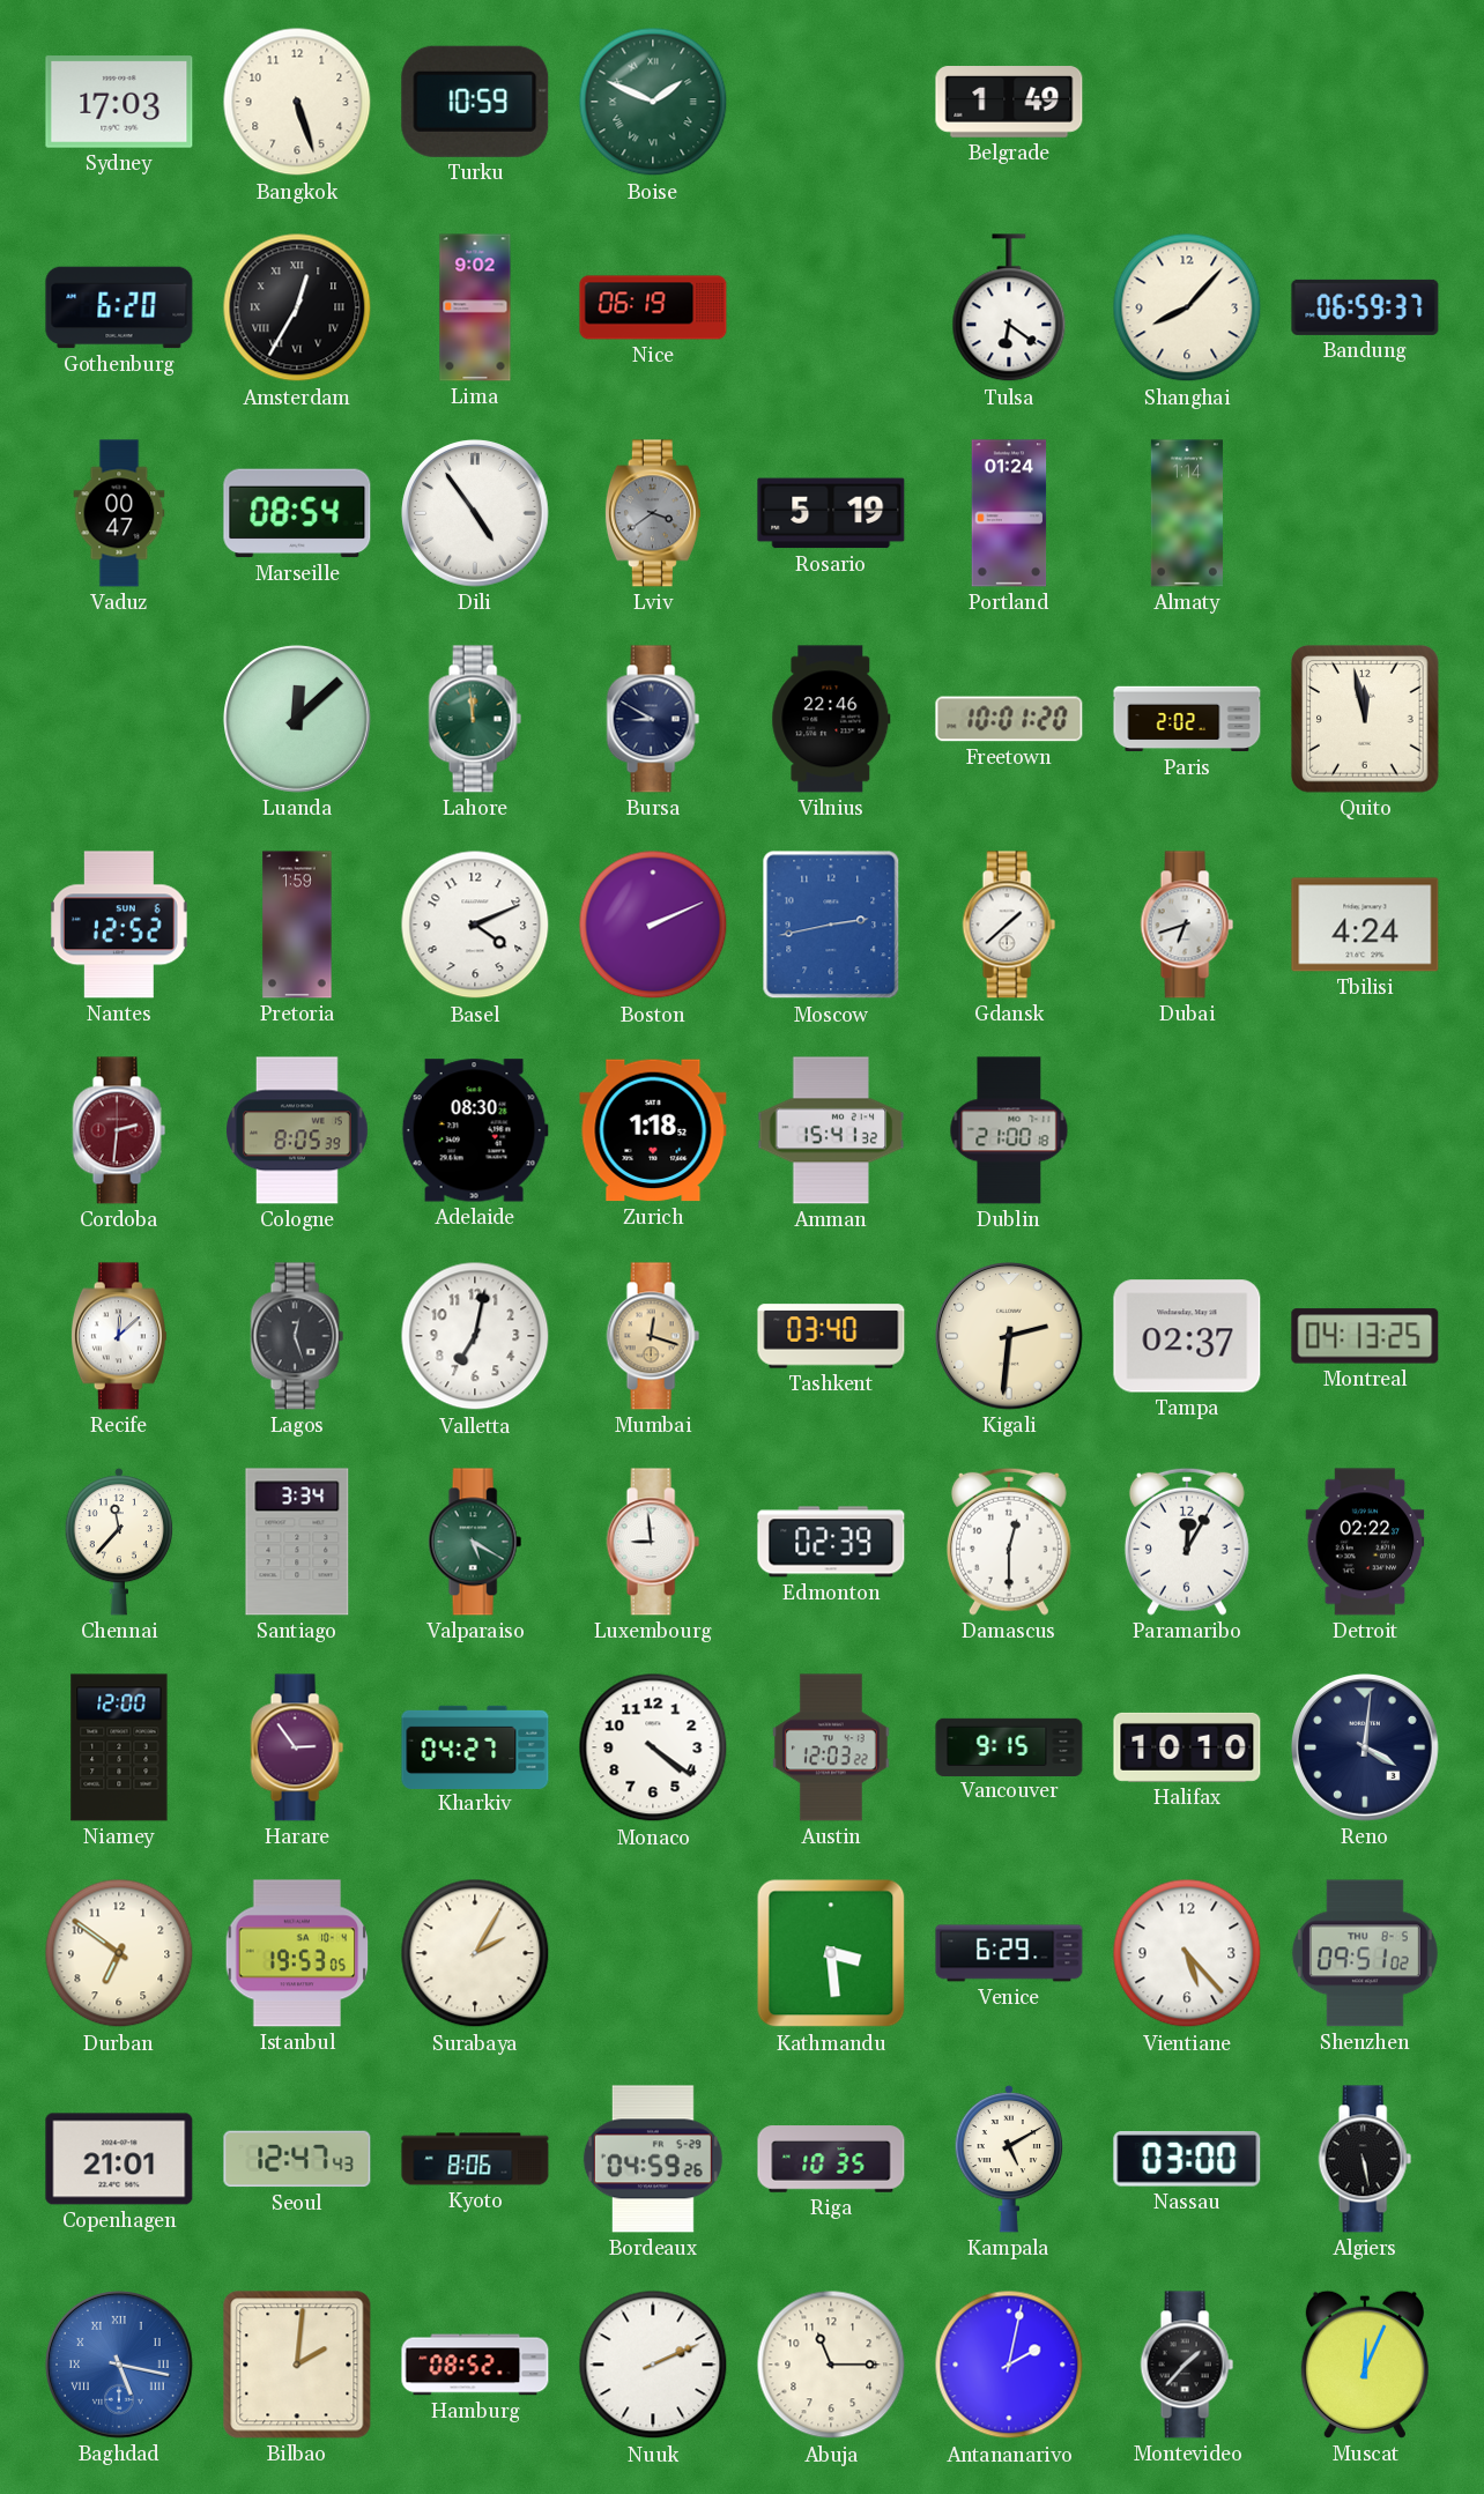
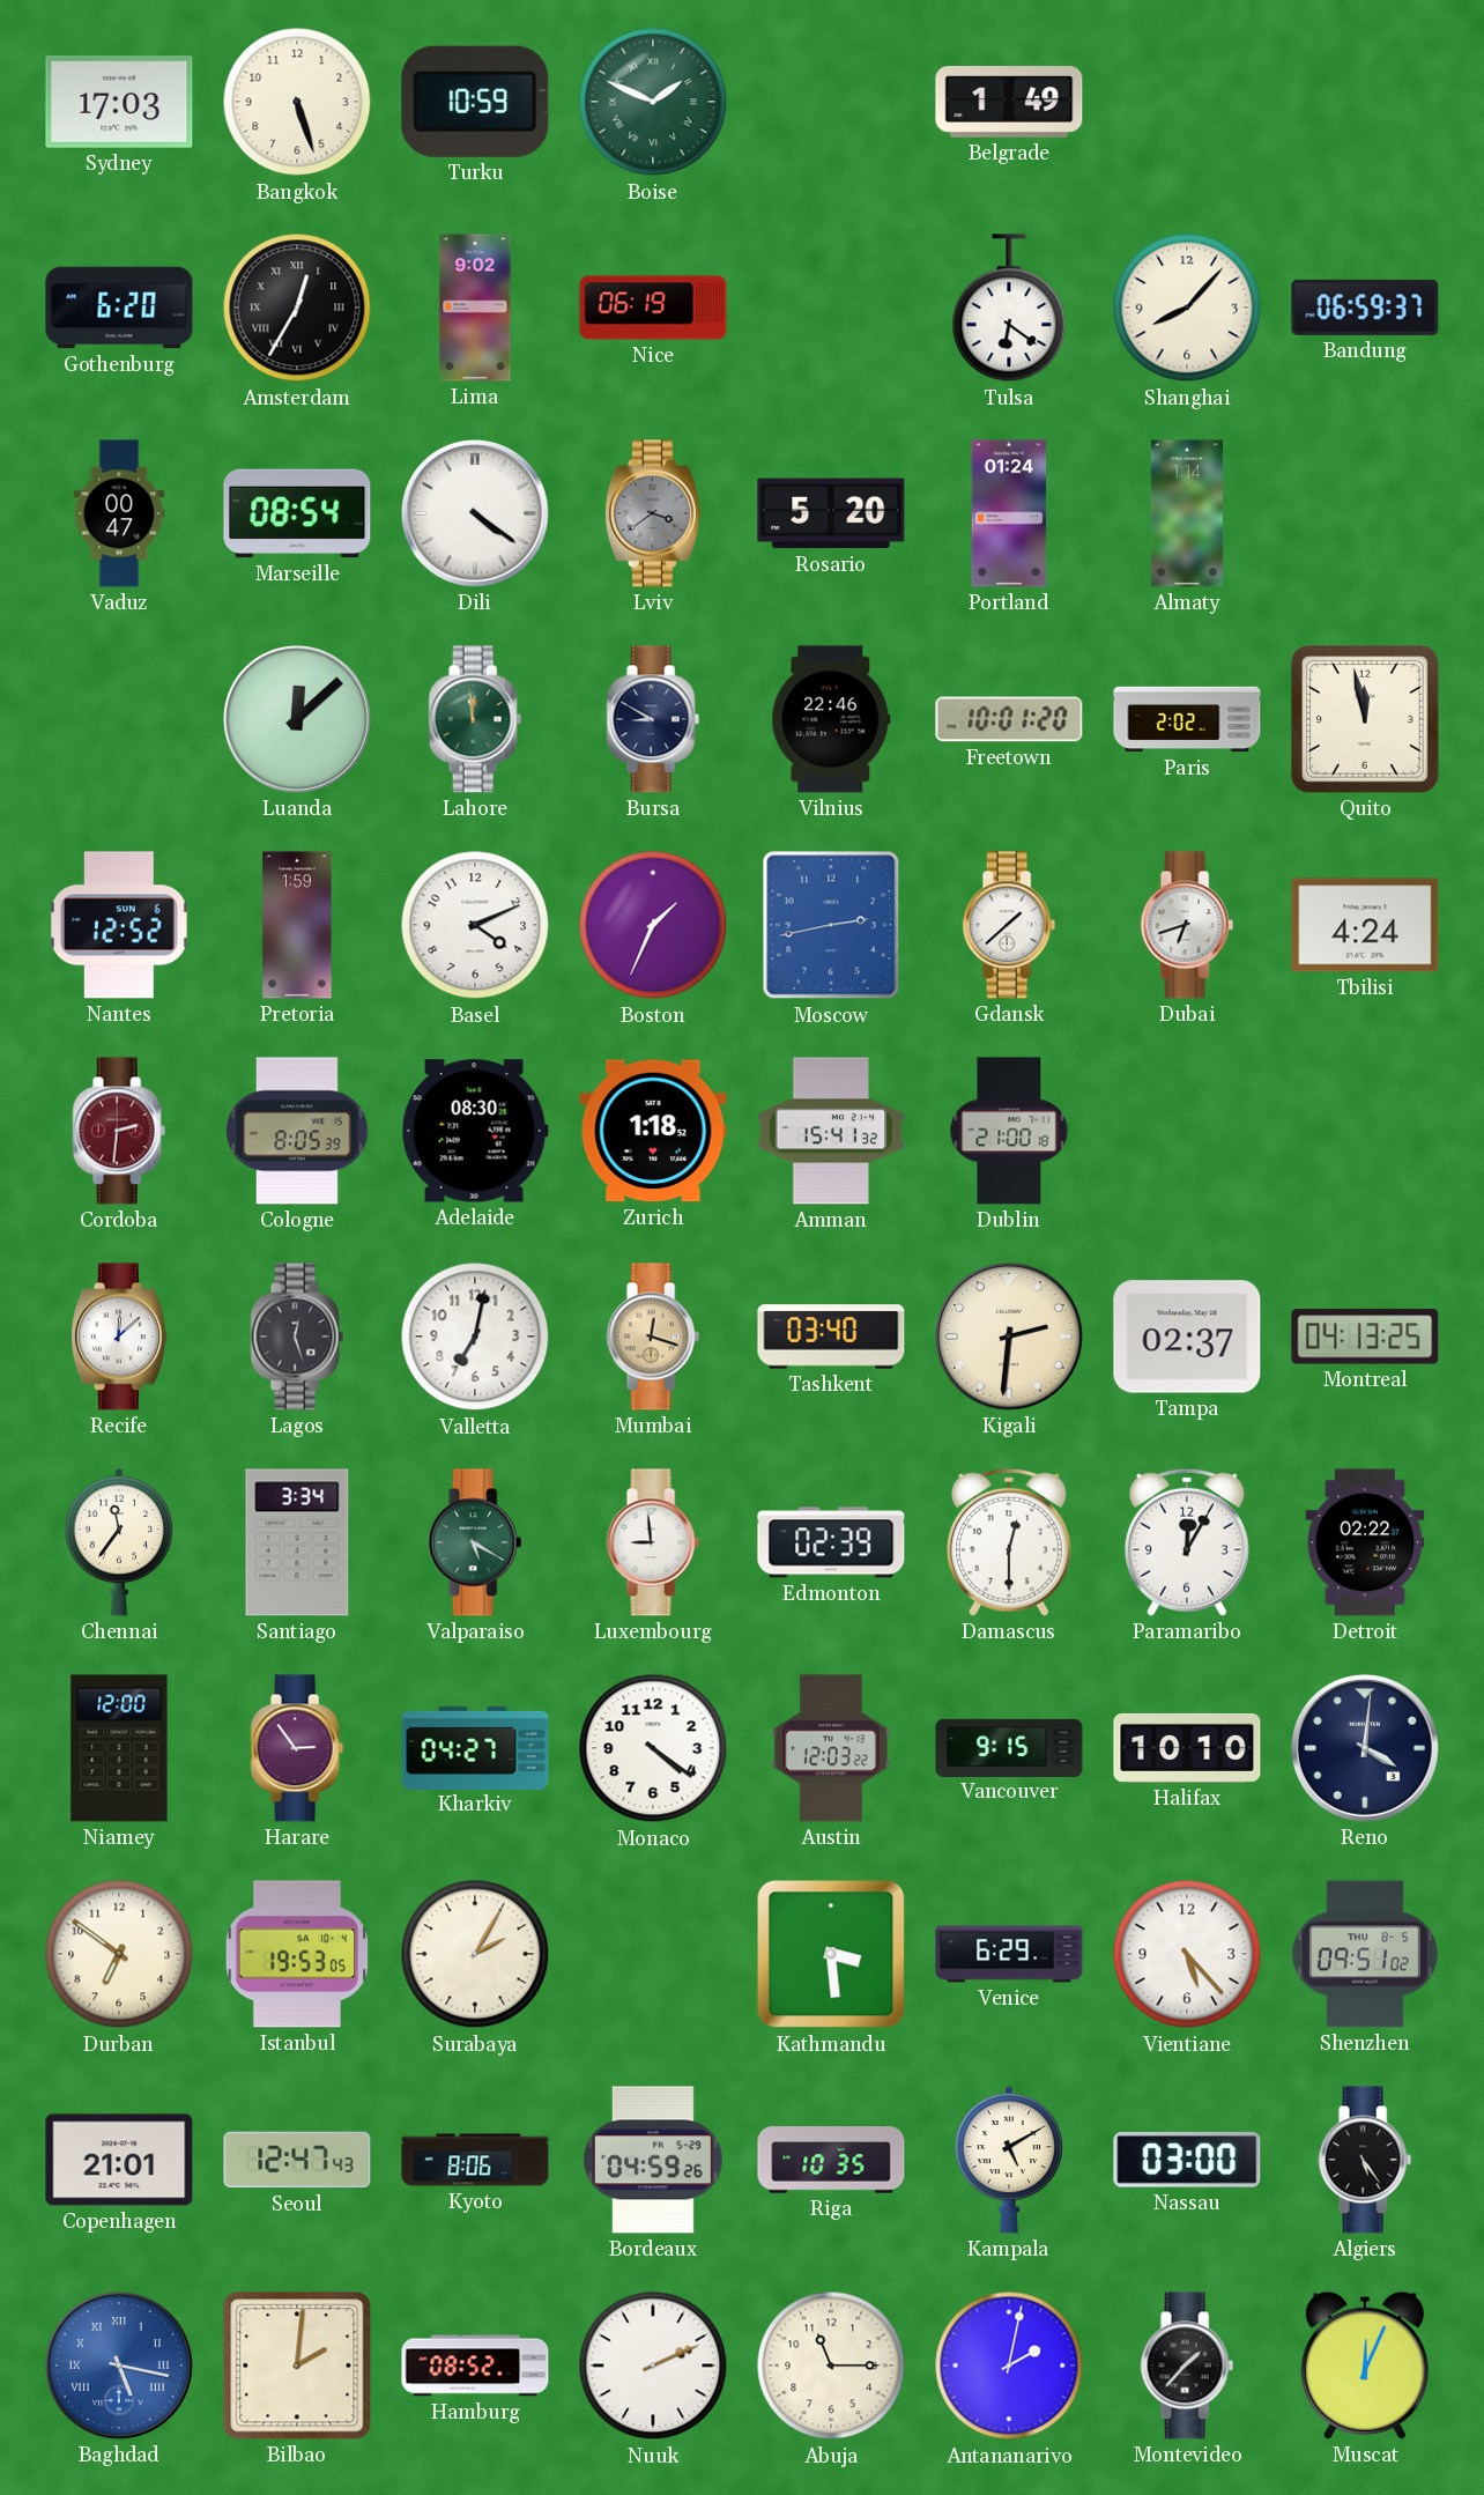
Dili: 4:54 -> 4:21
Rosario: 5:19 -> 5:20
Boston: 2:11 -> 1:34
Chennai: 11:37 -> 11:36
Algiers: 5:28 -> 5:24
